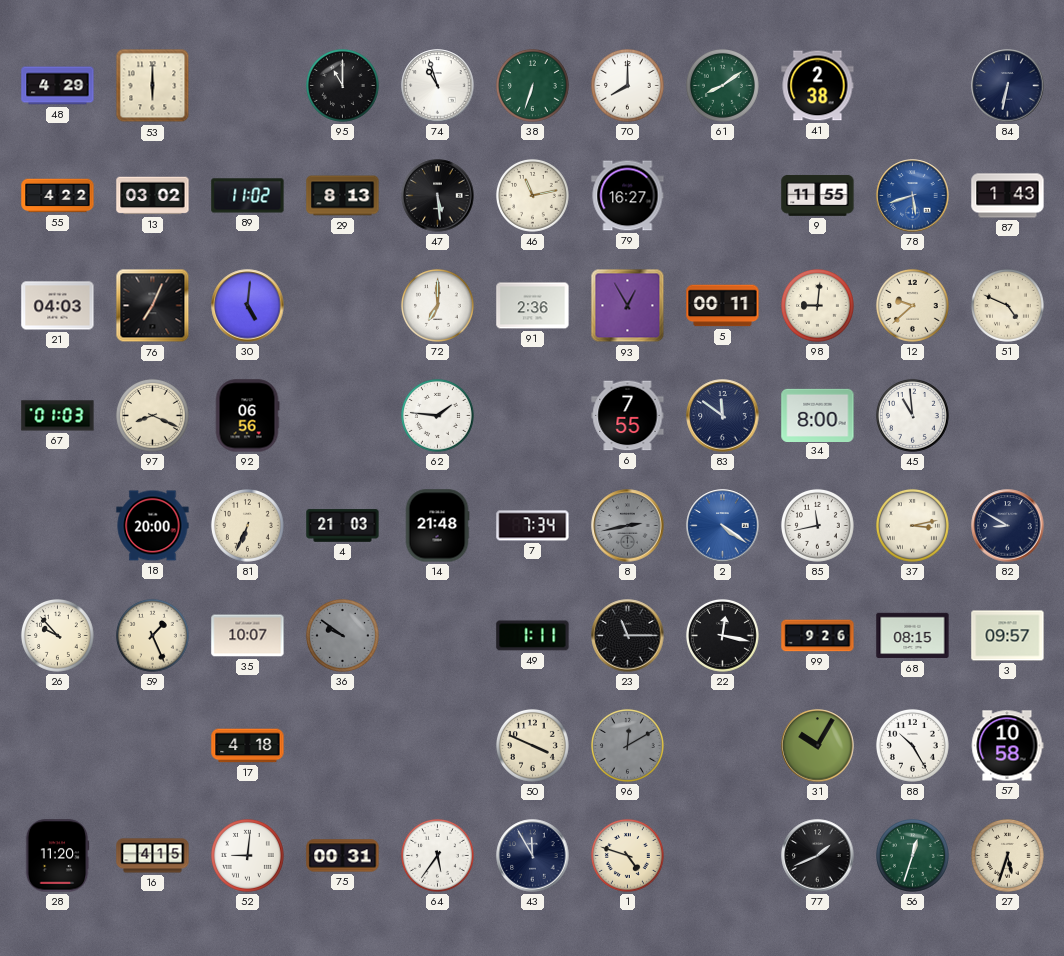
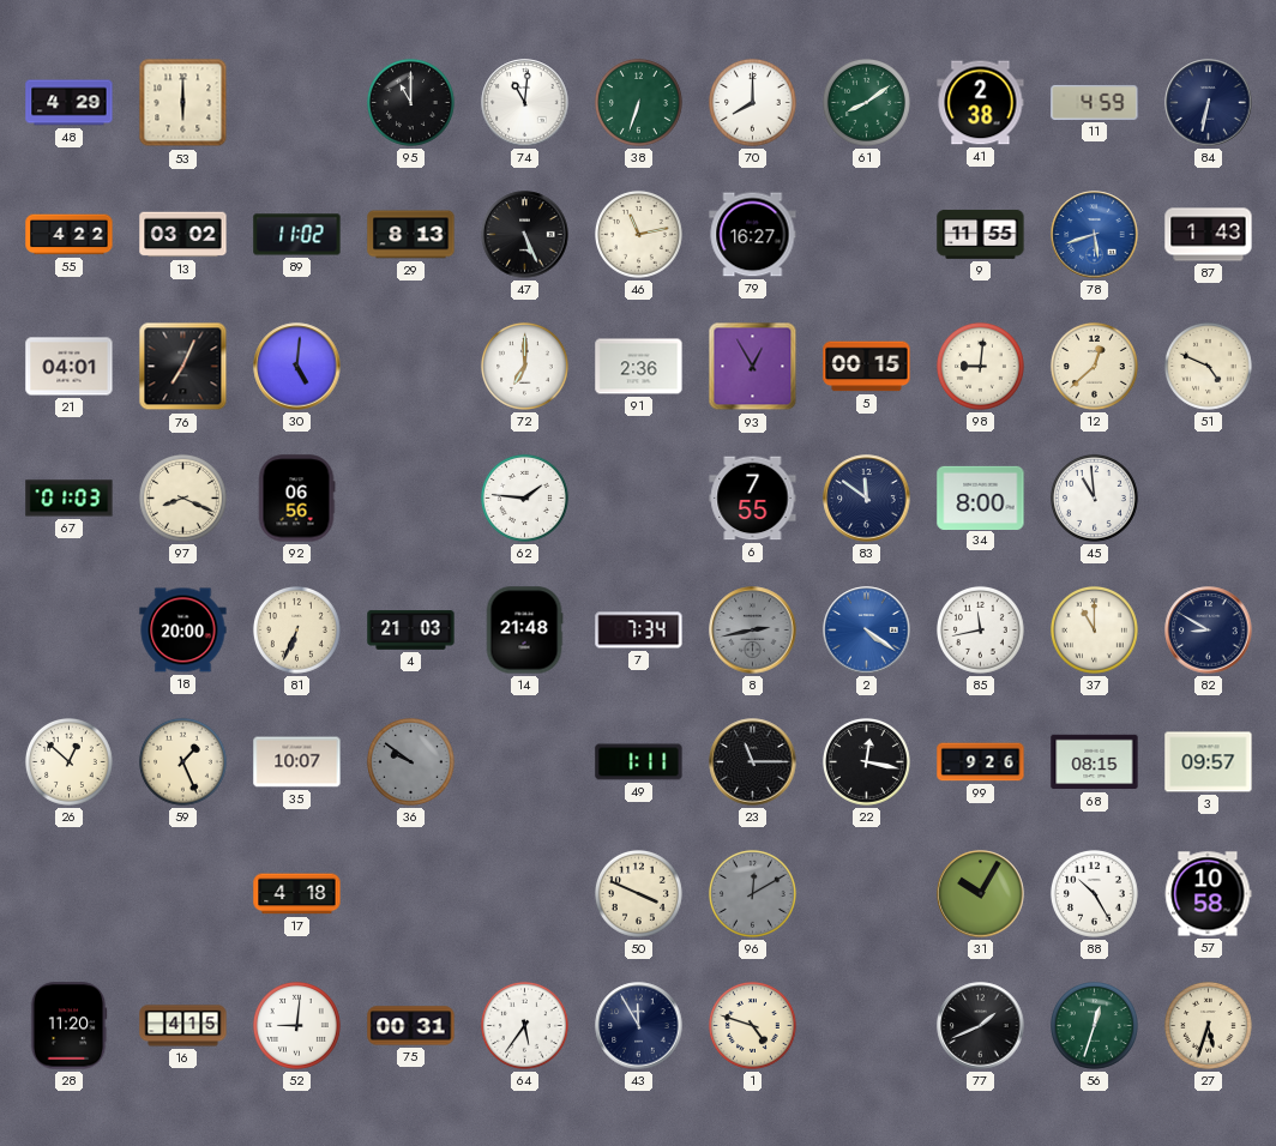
74: 10:57 -> 11:01
11: none -> 4:59
47: 5:29 -> 5:26
21: 04:03 -> 04:01
5: 00:11 -> 00:15
12: 9:38 -> 12:38
37: 3:13 -> 11:00
26: 9:53 -> 12:52
